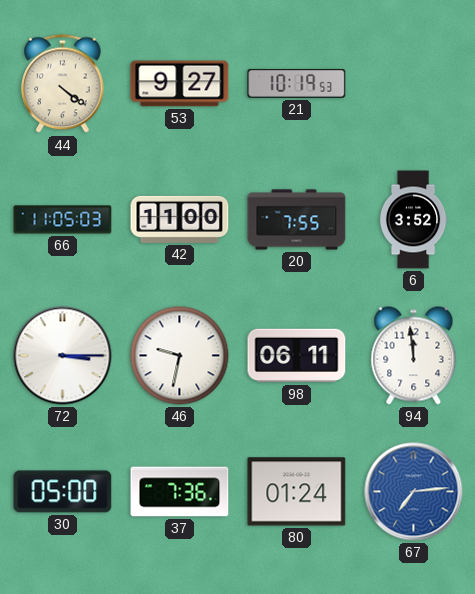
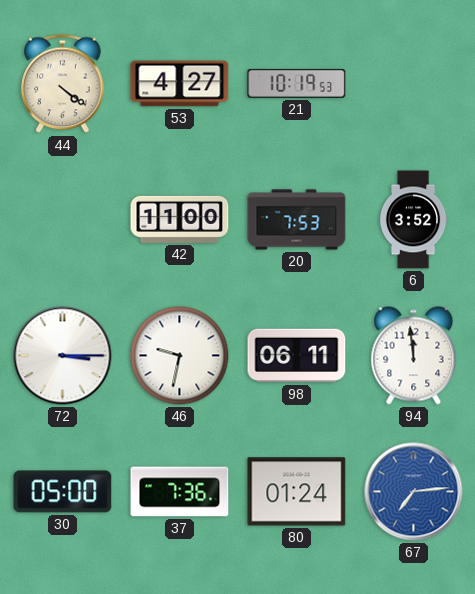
53: 9:27 -> 4:27
66: 11:05 -> none
20: 7:55 -> 7:53
